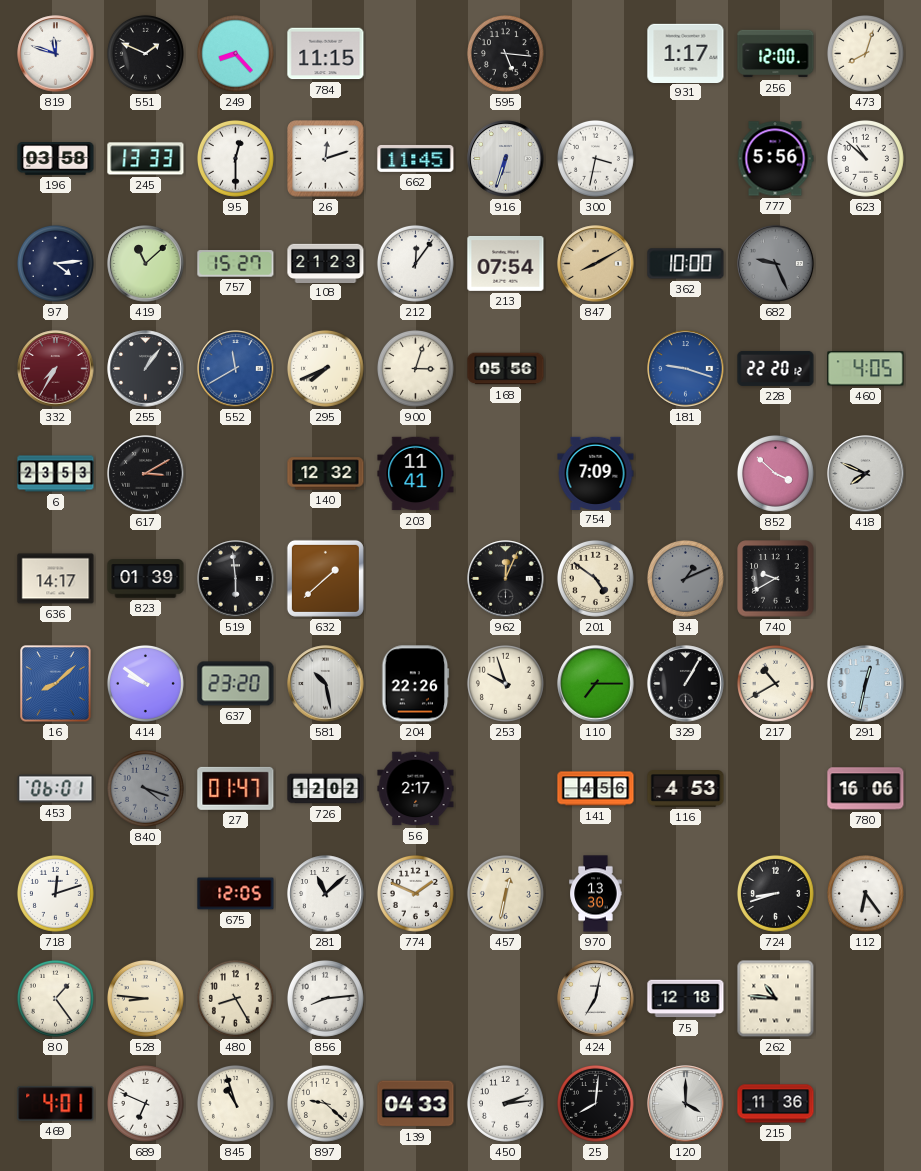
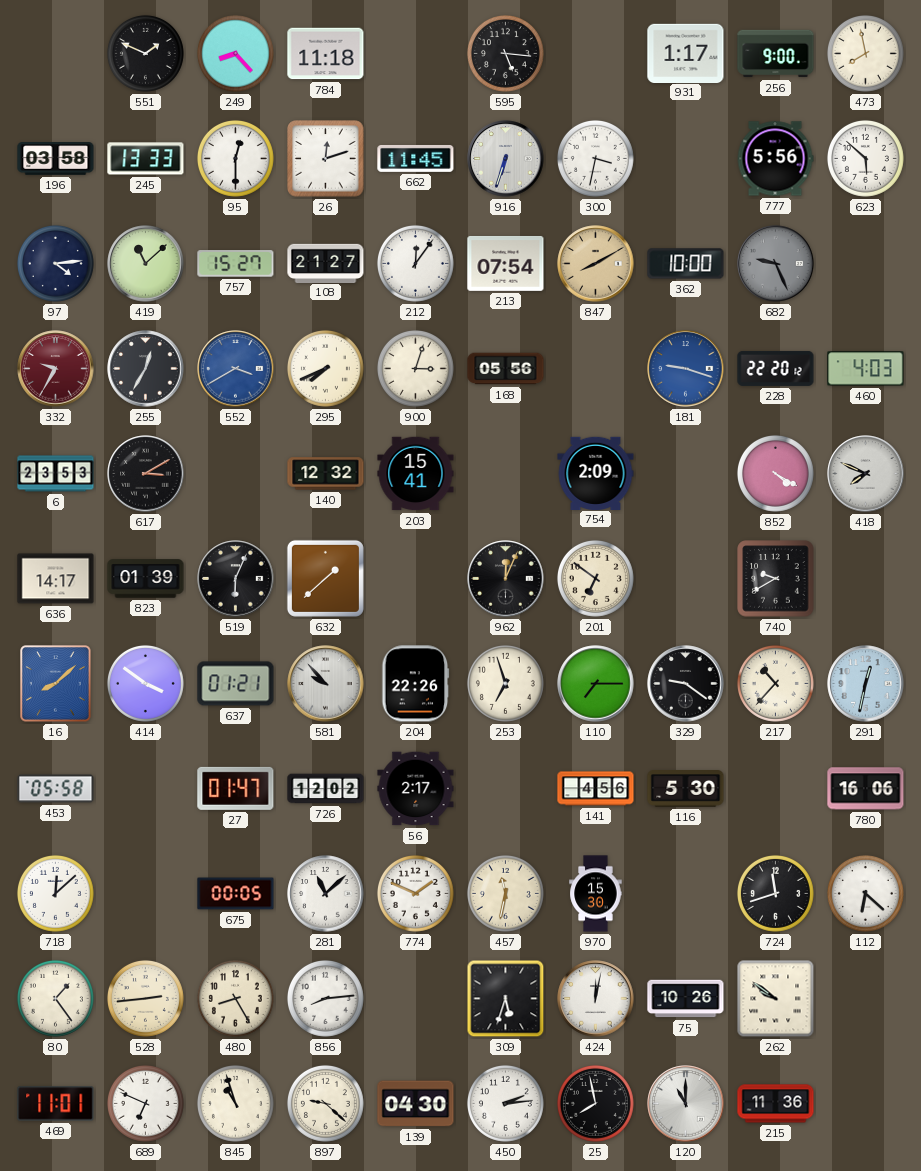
819: 11:48 -> none
784: 11:15 -> 11:18
256: 12:00 -> 9:00
473: 8:03 -> 7:58
623: 10:52 -> 5:52
108: 21:23 -> 21:27
332: 7:35 -> 9:35
255: 1:06 -> 12:35
552: 11:40 -> 3:40
460: 4:05 -> 4:03
203: 11:41 -> 15:41
754: 7:09 -> 2:09
852: 3:52 -> 4:20
519: 5:59 -> 6:04
201: 4:51 -> 6:51
34: 1:11 -> none
414: 9:51 -> 3:51
637: 23:20 -> 01:21
581: 10:28 -> 9:53
253: 9:57 -> 6:57
329: 1:05 -> 9:21
217: 10:40 -> 10:37
453: 06:01 -> 05:58
840: 4:18 -> none
116: 4:53 -> 5:30
718: 12:12 -> 12:08
675: 12:05 -> 00:05
457: 12:32 -> 11:32
970: 13:30 -> 15:30
724: 8:42 -> 11:42
112: 6:24 -> 6:22
528: 8:46 -> 2:44
309: none -> 5:33
424: 7:02 -> 12:02
75: 12:18 -> 10:26
262: 10:46 -> 9:51
469: 4:01 -> 11:01
139: 04:33 -> 04:30
25: 8:01 -> 7:58
120: 4:00 -> 11:00
